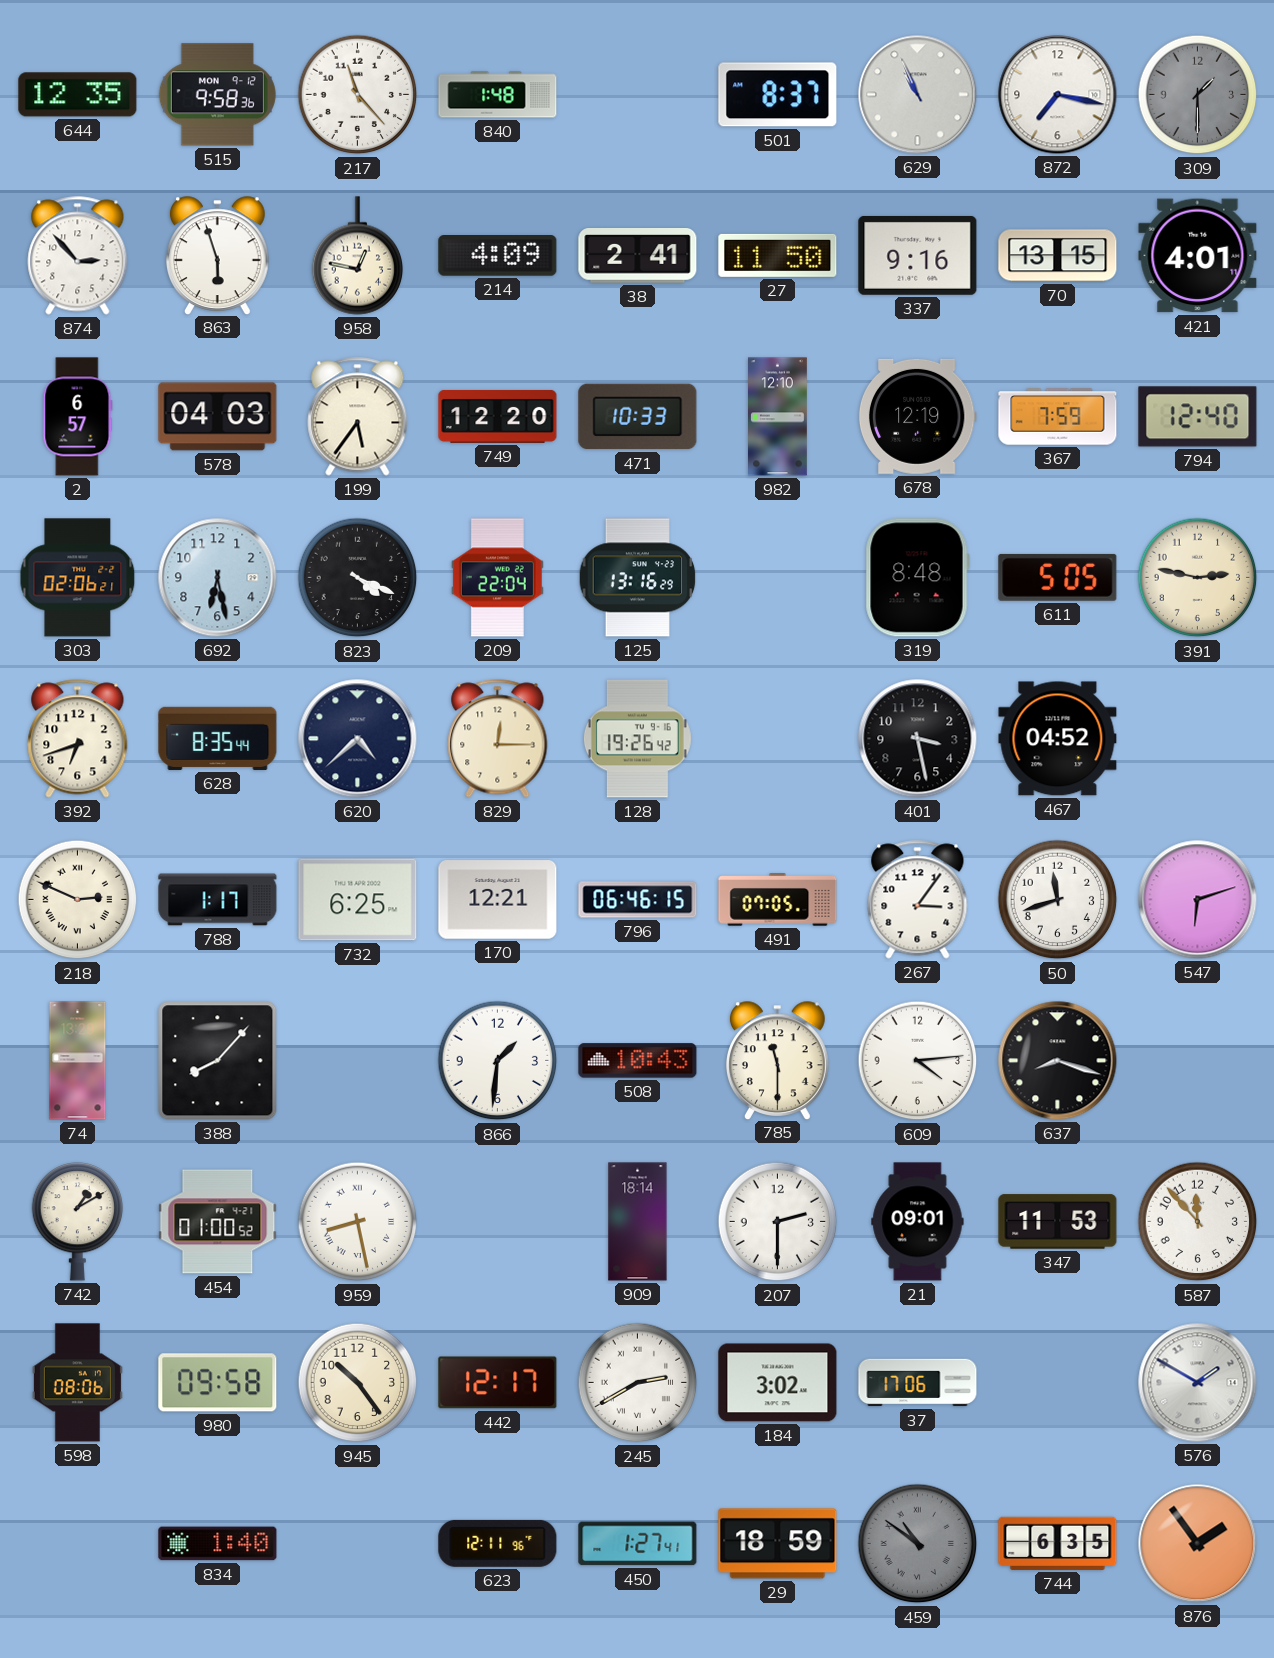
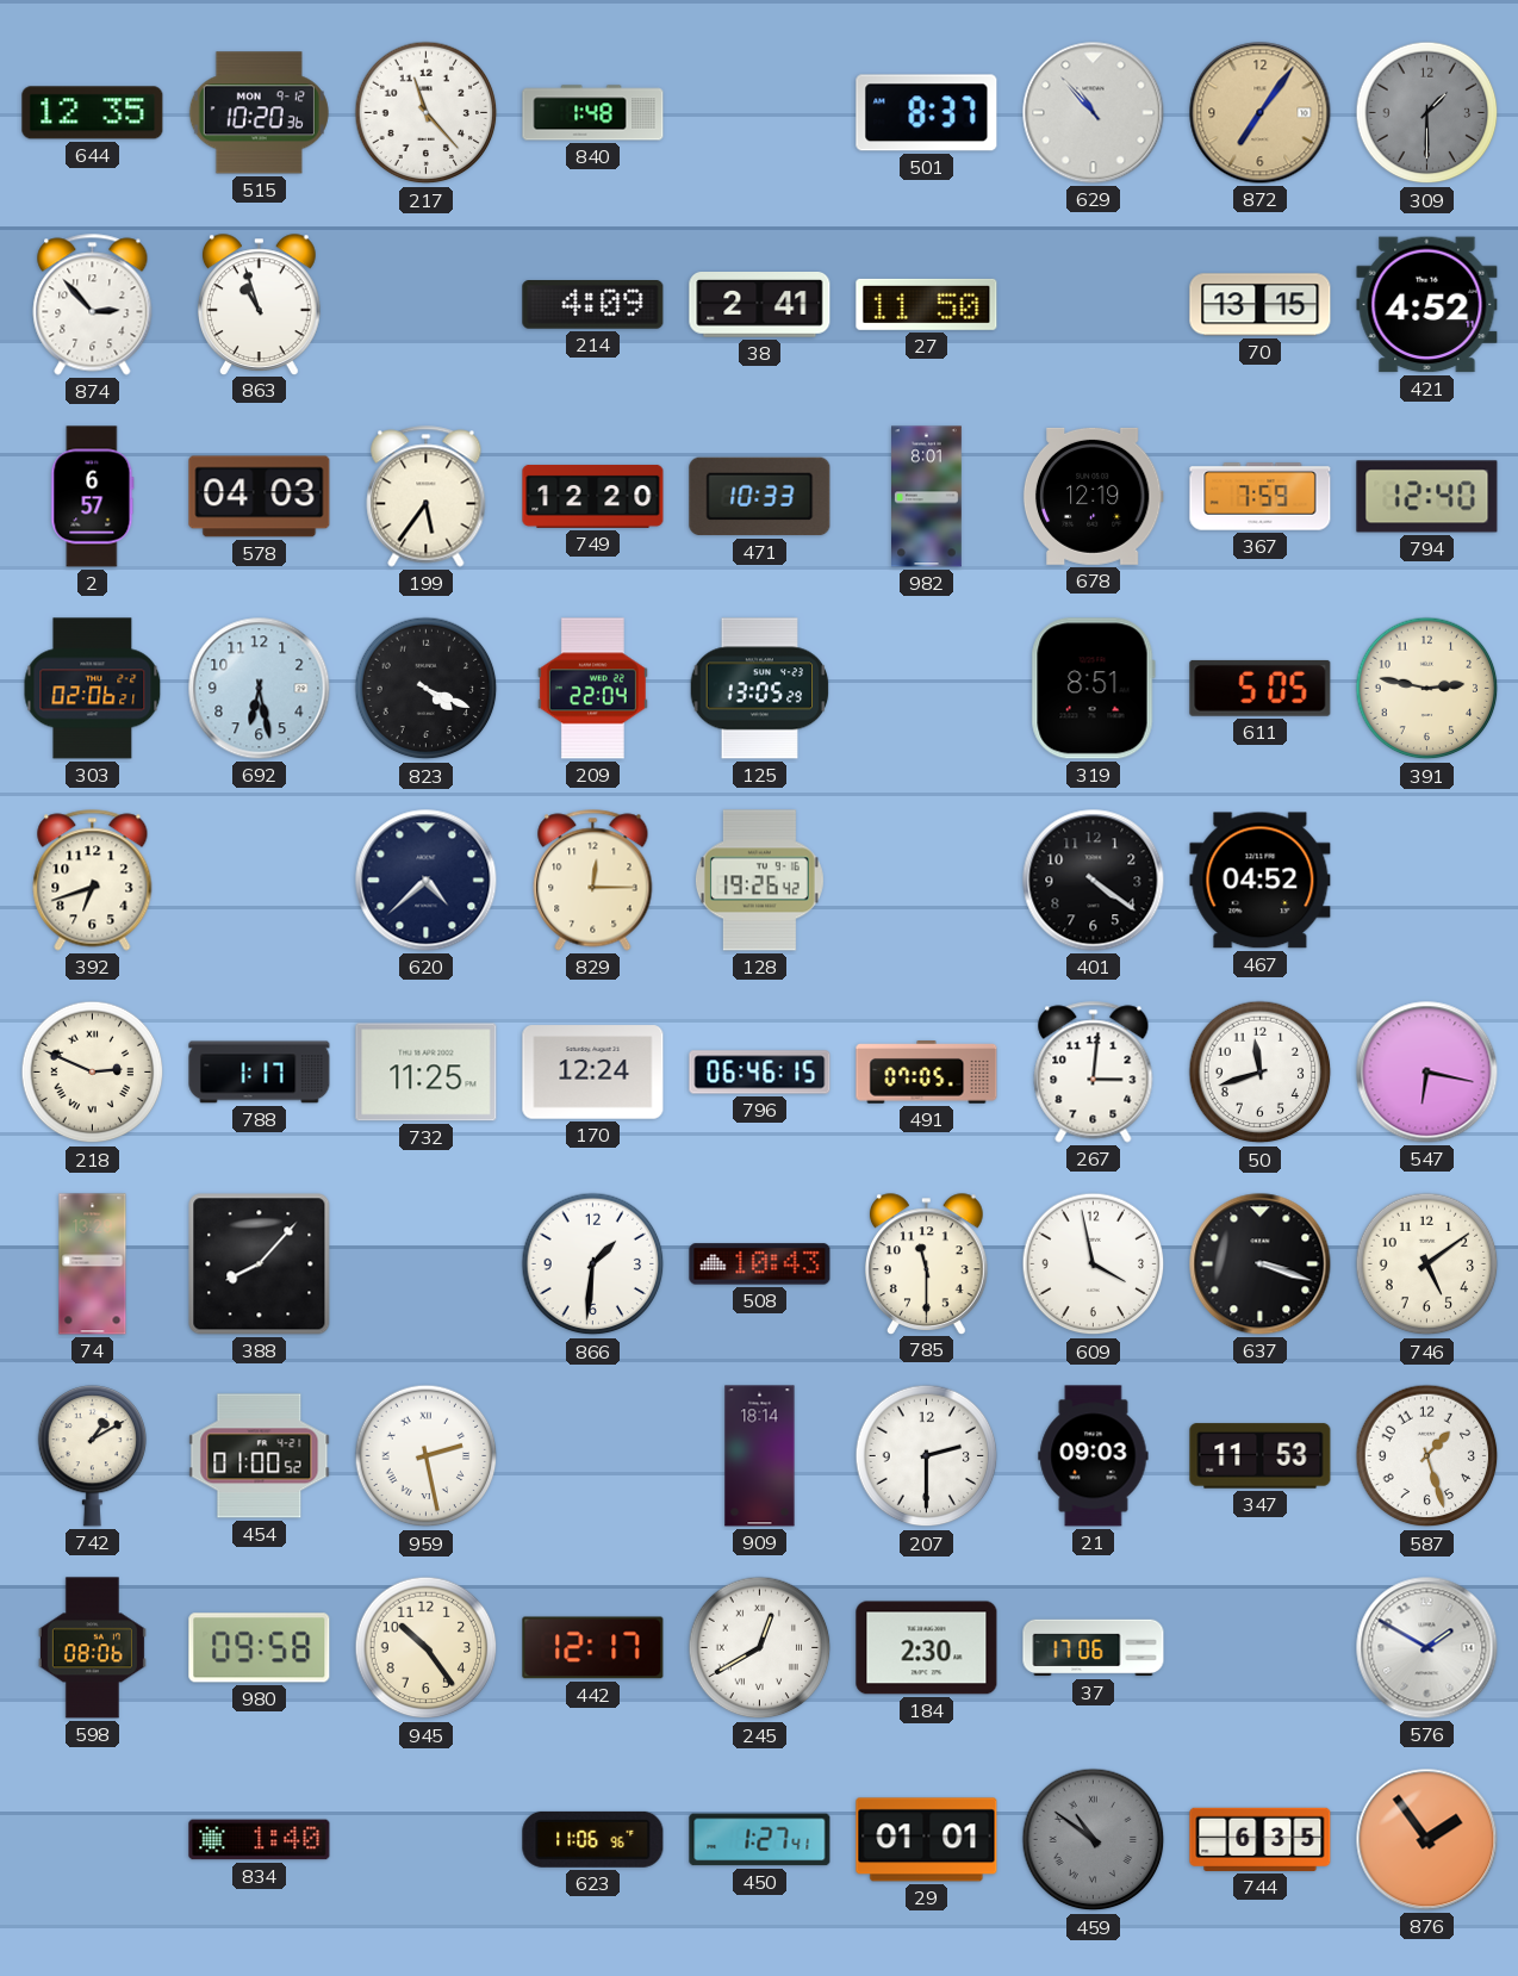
515: 9:58 -> 10:20
629: 10:56 -> 10:53
872: 7:17 -> 7:06
872 dial: white -> champagne
863: 5:57 -> 10:57
958: 12:47 -> none
337: 9:16 -> none
421: 4:01 -> 4:52
982: 12:10 -> 8:01
125: 13:16 -> 13:05
319: 8:48 -> 8:51
628: 8:35 -> none
401: 3:28 -> 4:21
732: 6:25 -> 11:25
170: 12:21 -> 12:24
267: 3:06 -> 3:01
547: 6:12 -> 6:17
609: 4:14 -> 3:58
637: 8:18 -> 3:18
746: none -> 5:09
959: 8:28 -> 2:28
21: 09:01 -> 09:03
587: 11:53 -> 1:27
245: 2:40 -> 12:40
184: 3:02 -> 2:30
623: 12:11 -> 11:06
29: 18:59 -> 01:01
